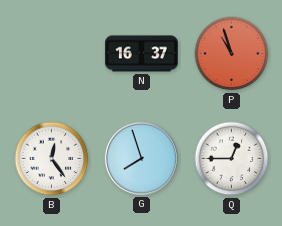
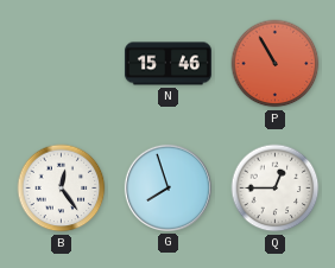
N: 16:37 -> 15:46
P: 10:57 -> 10:55
